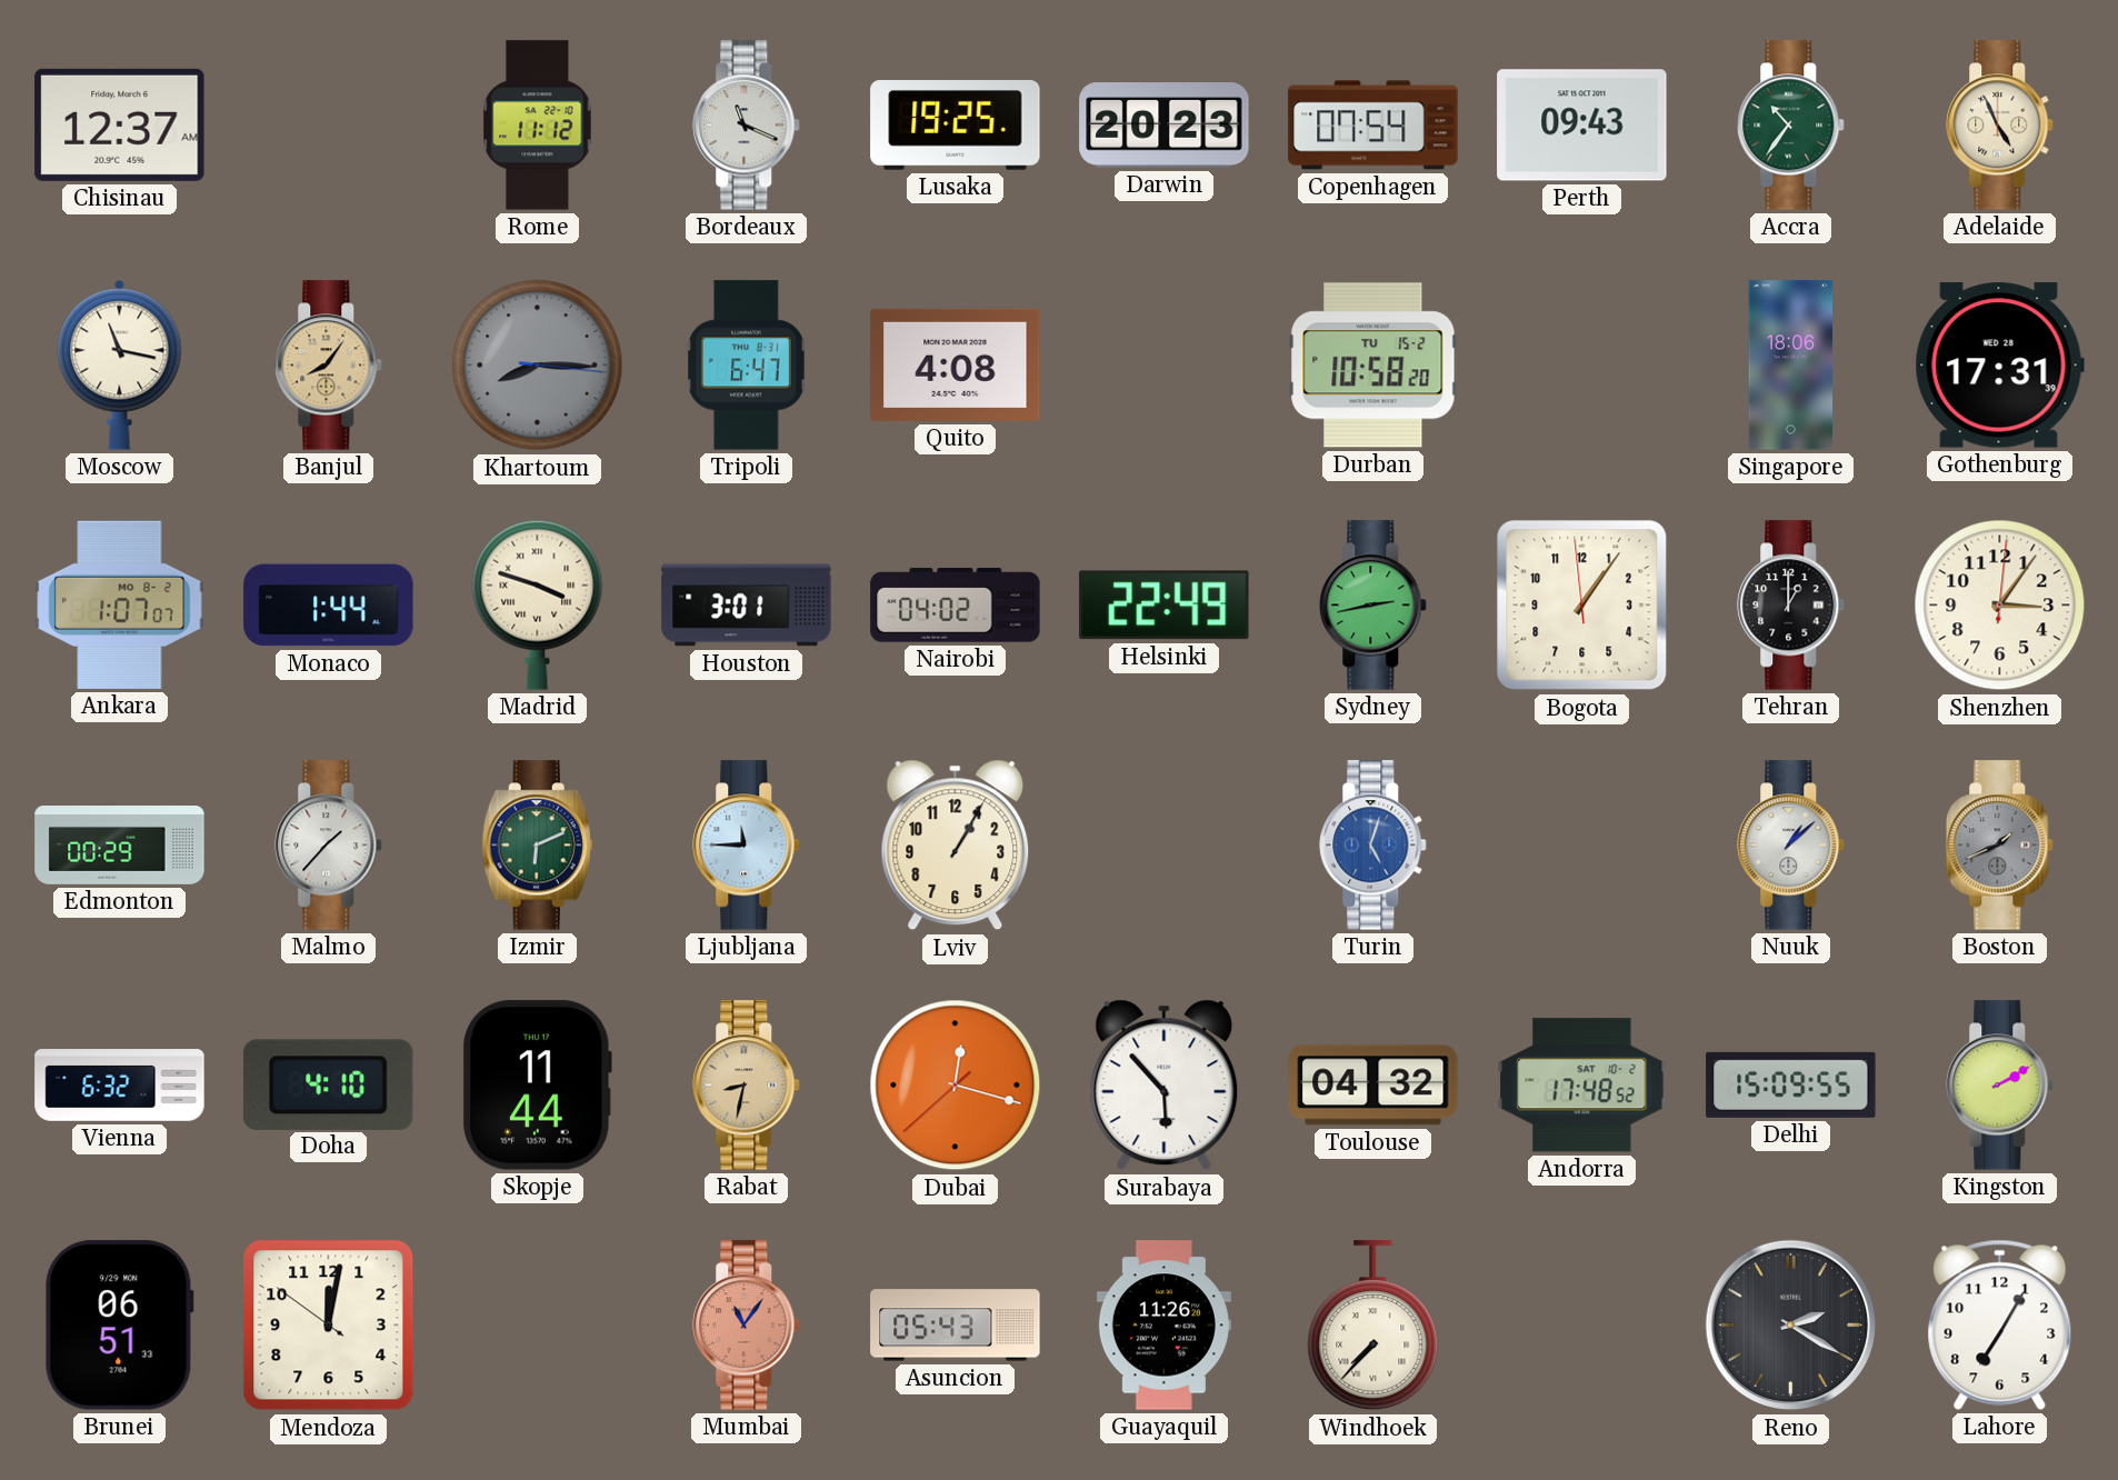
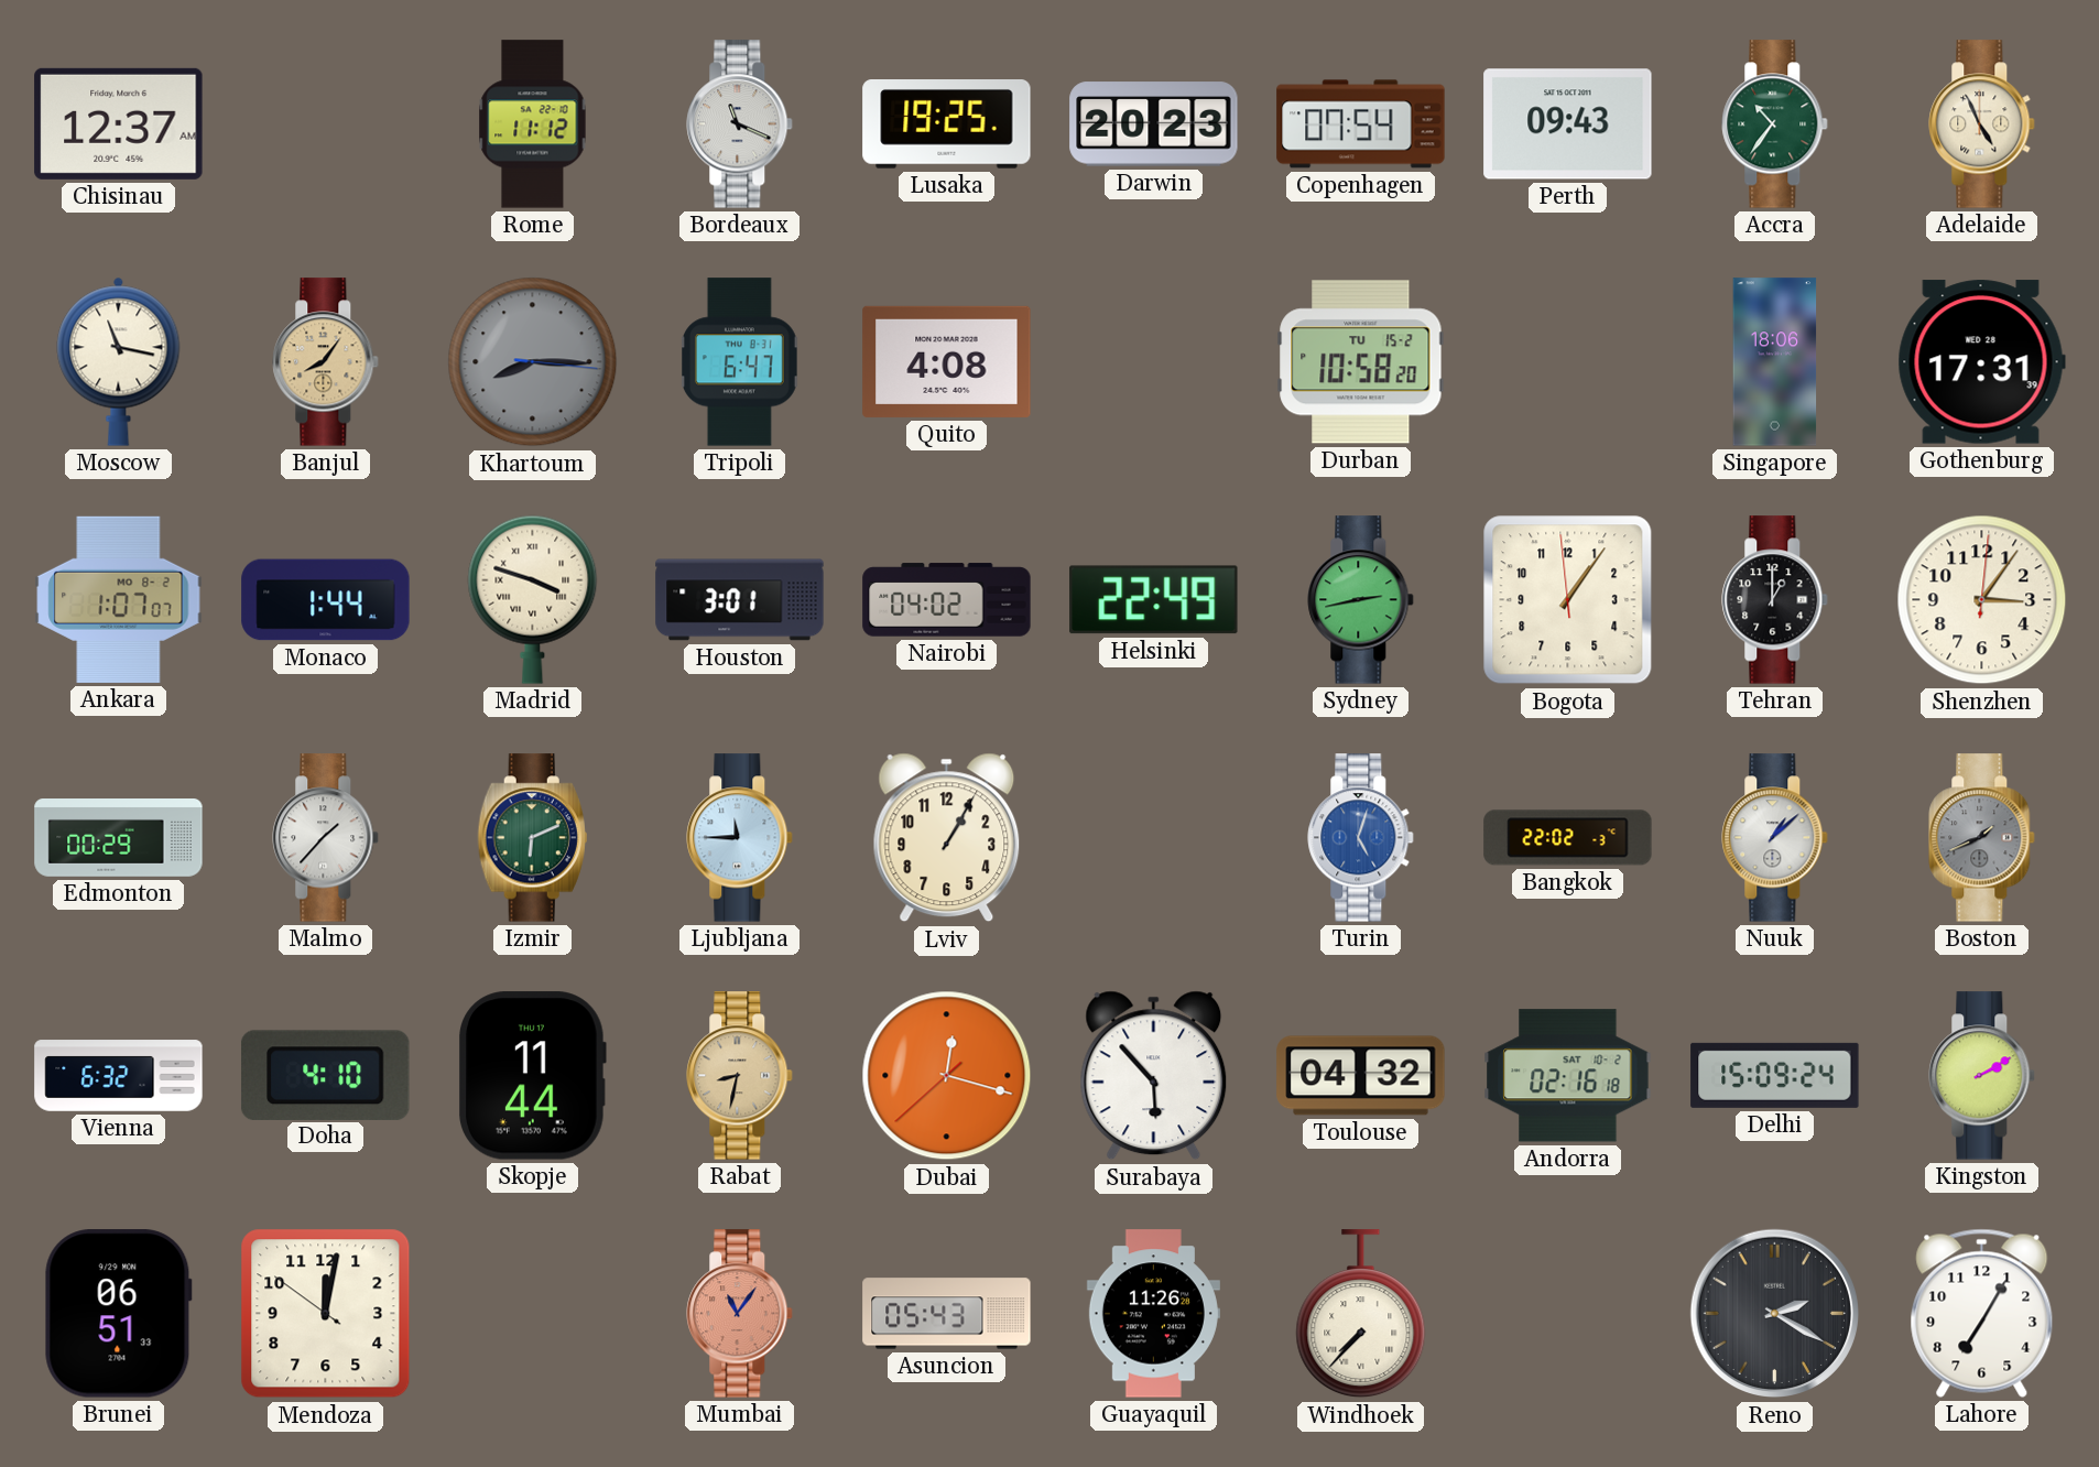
Bangkok: none -> 22:02
Andorra: 17:48 -> 02:16
Delhi: 15:09:55 -> 15:09:24
